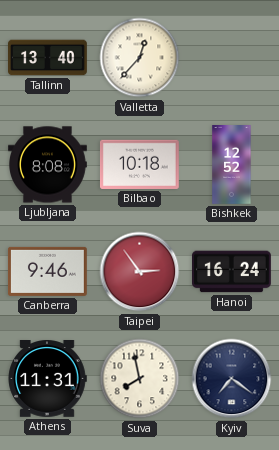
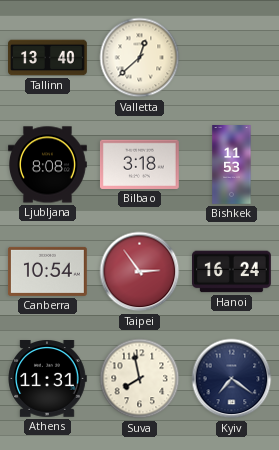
Valletta: 12:37 -> 12:38
Bilbao: 10:18 -> 3:18
Bishkek: 12:52 -> 11:53
Canberra: 9:46 -> 10:54
